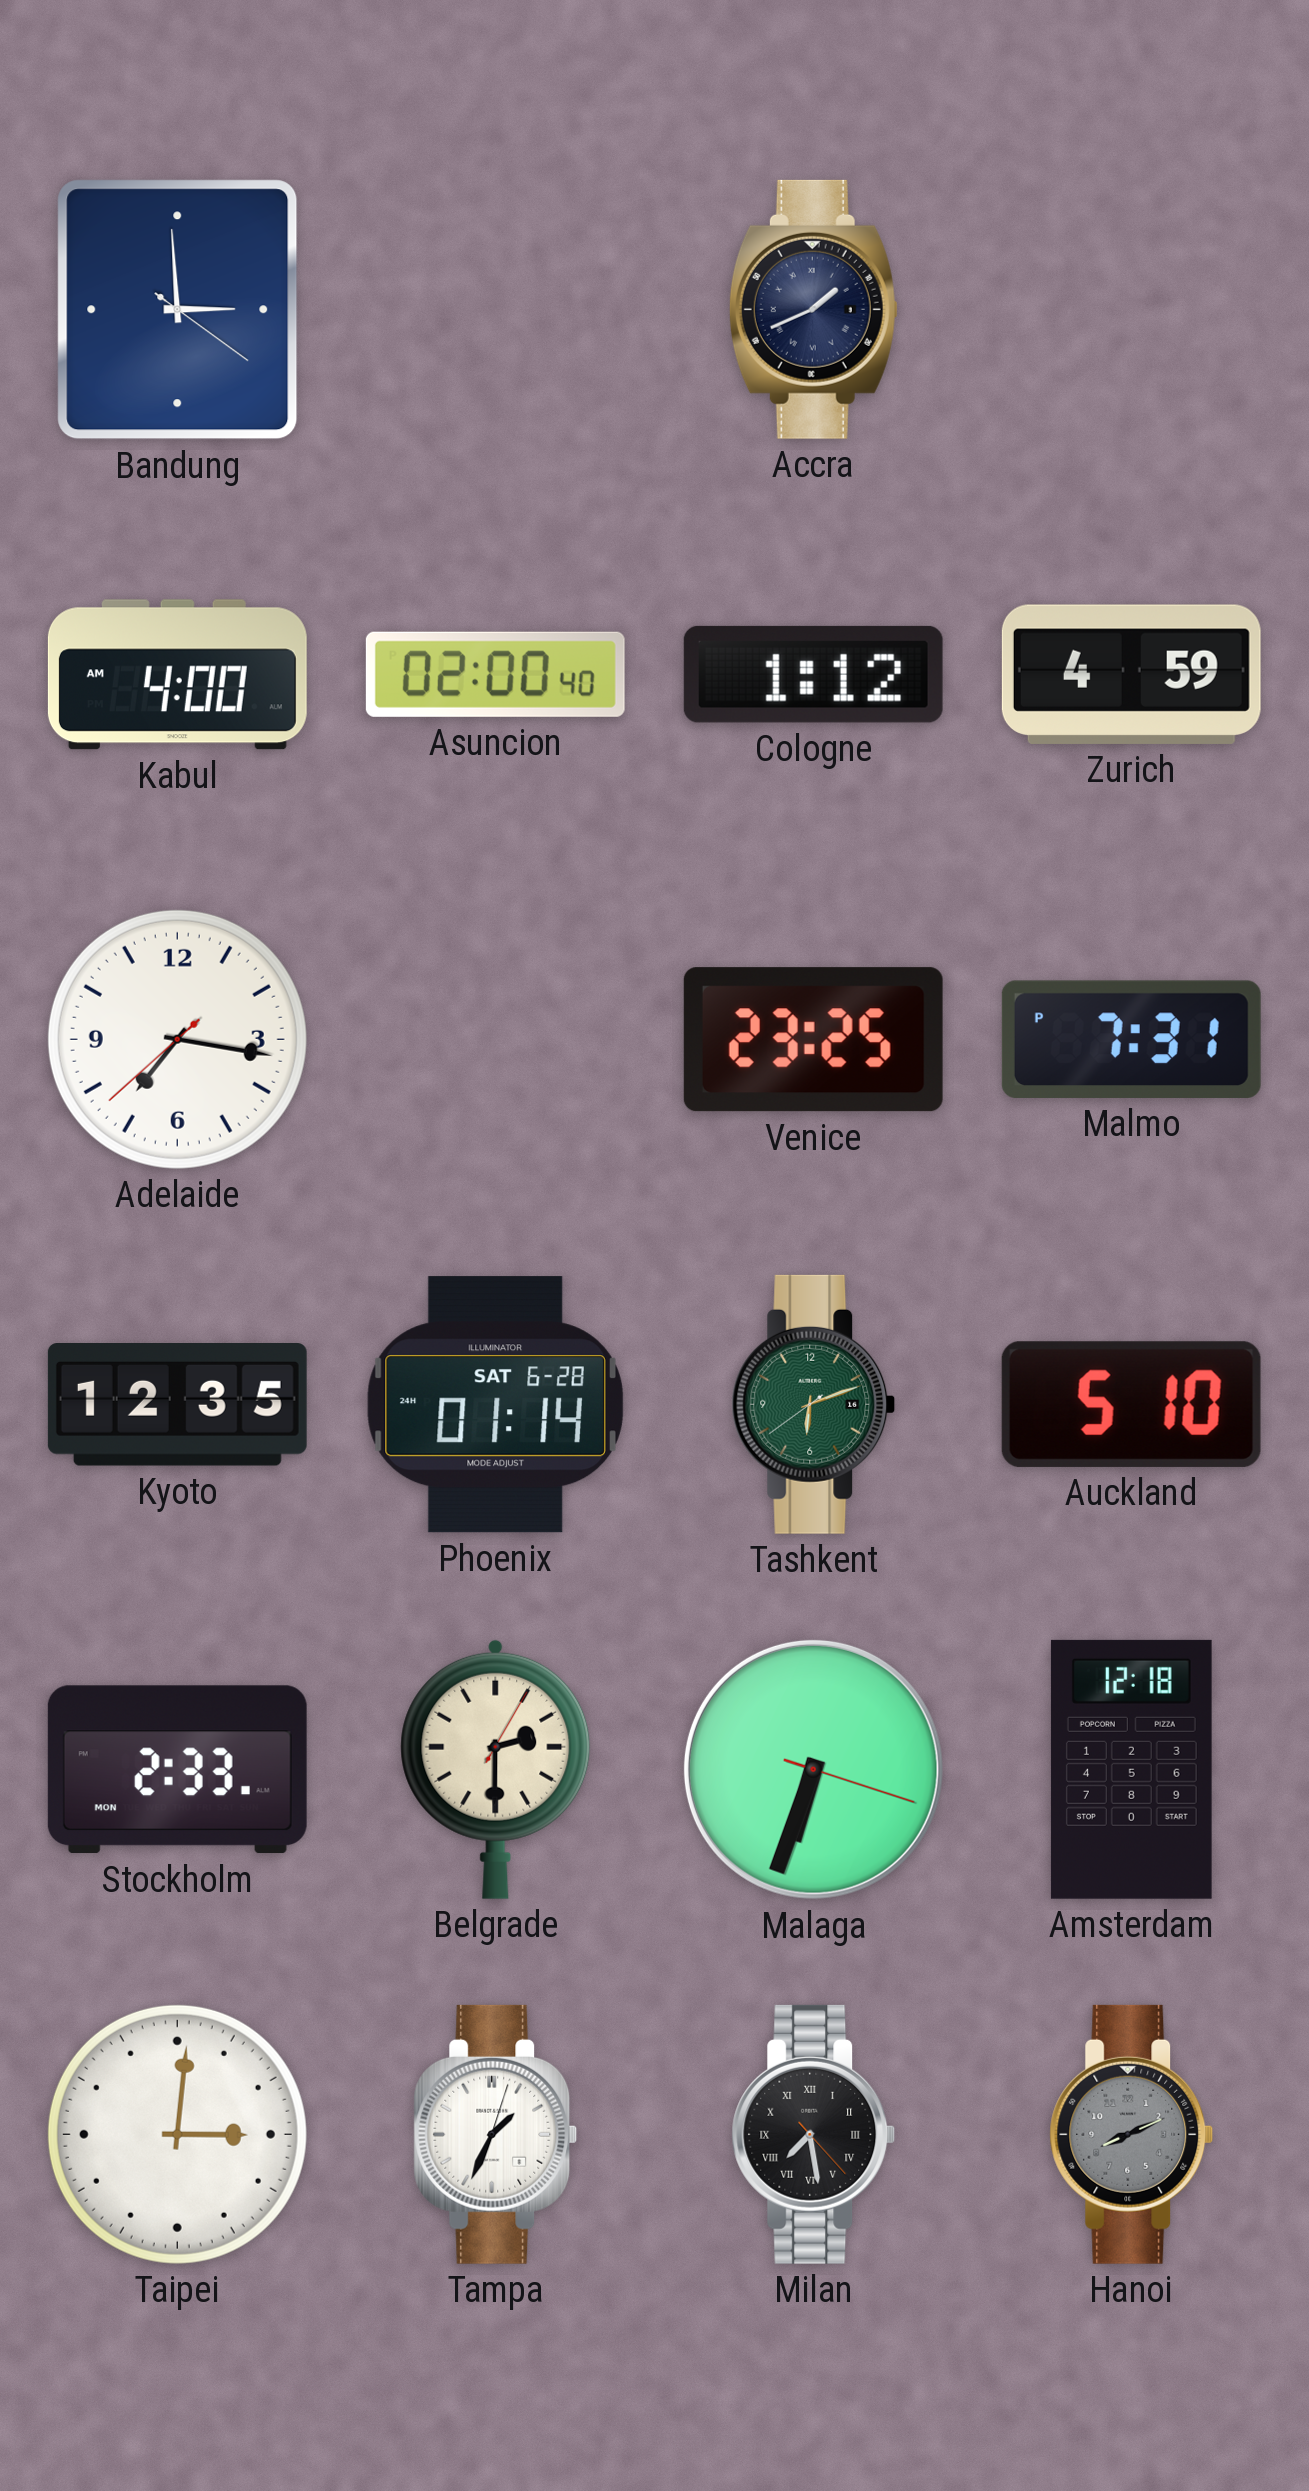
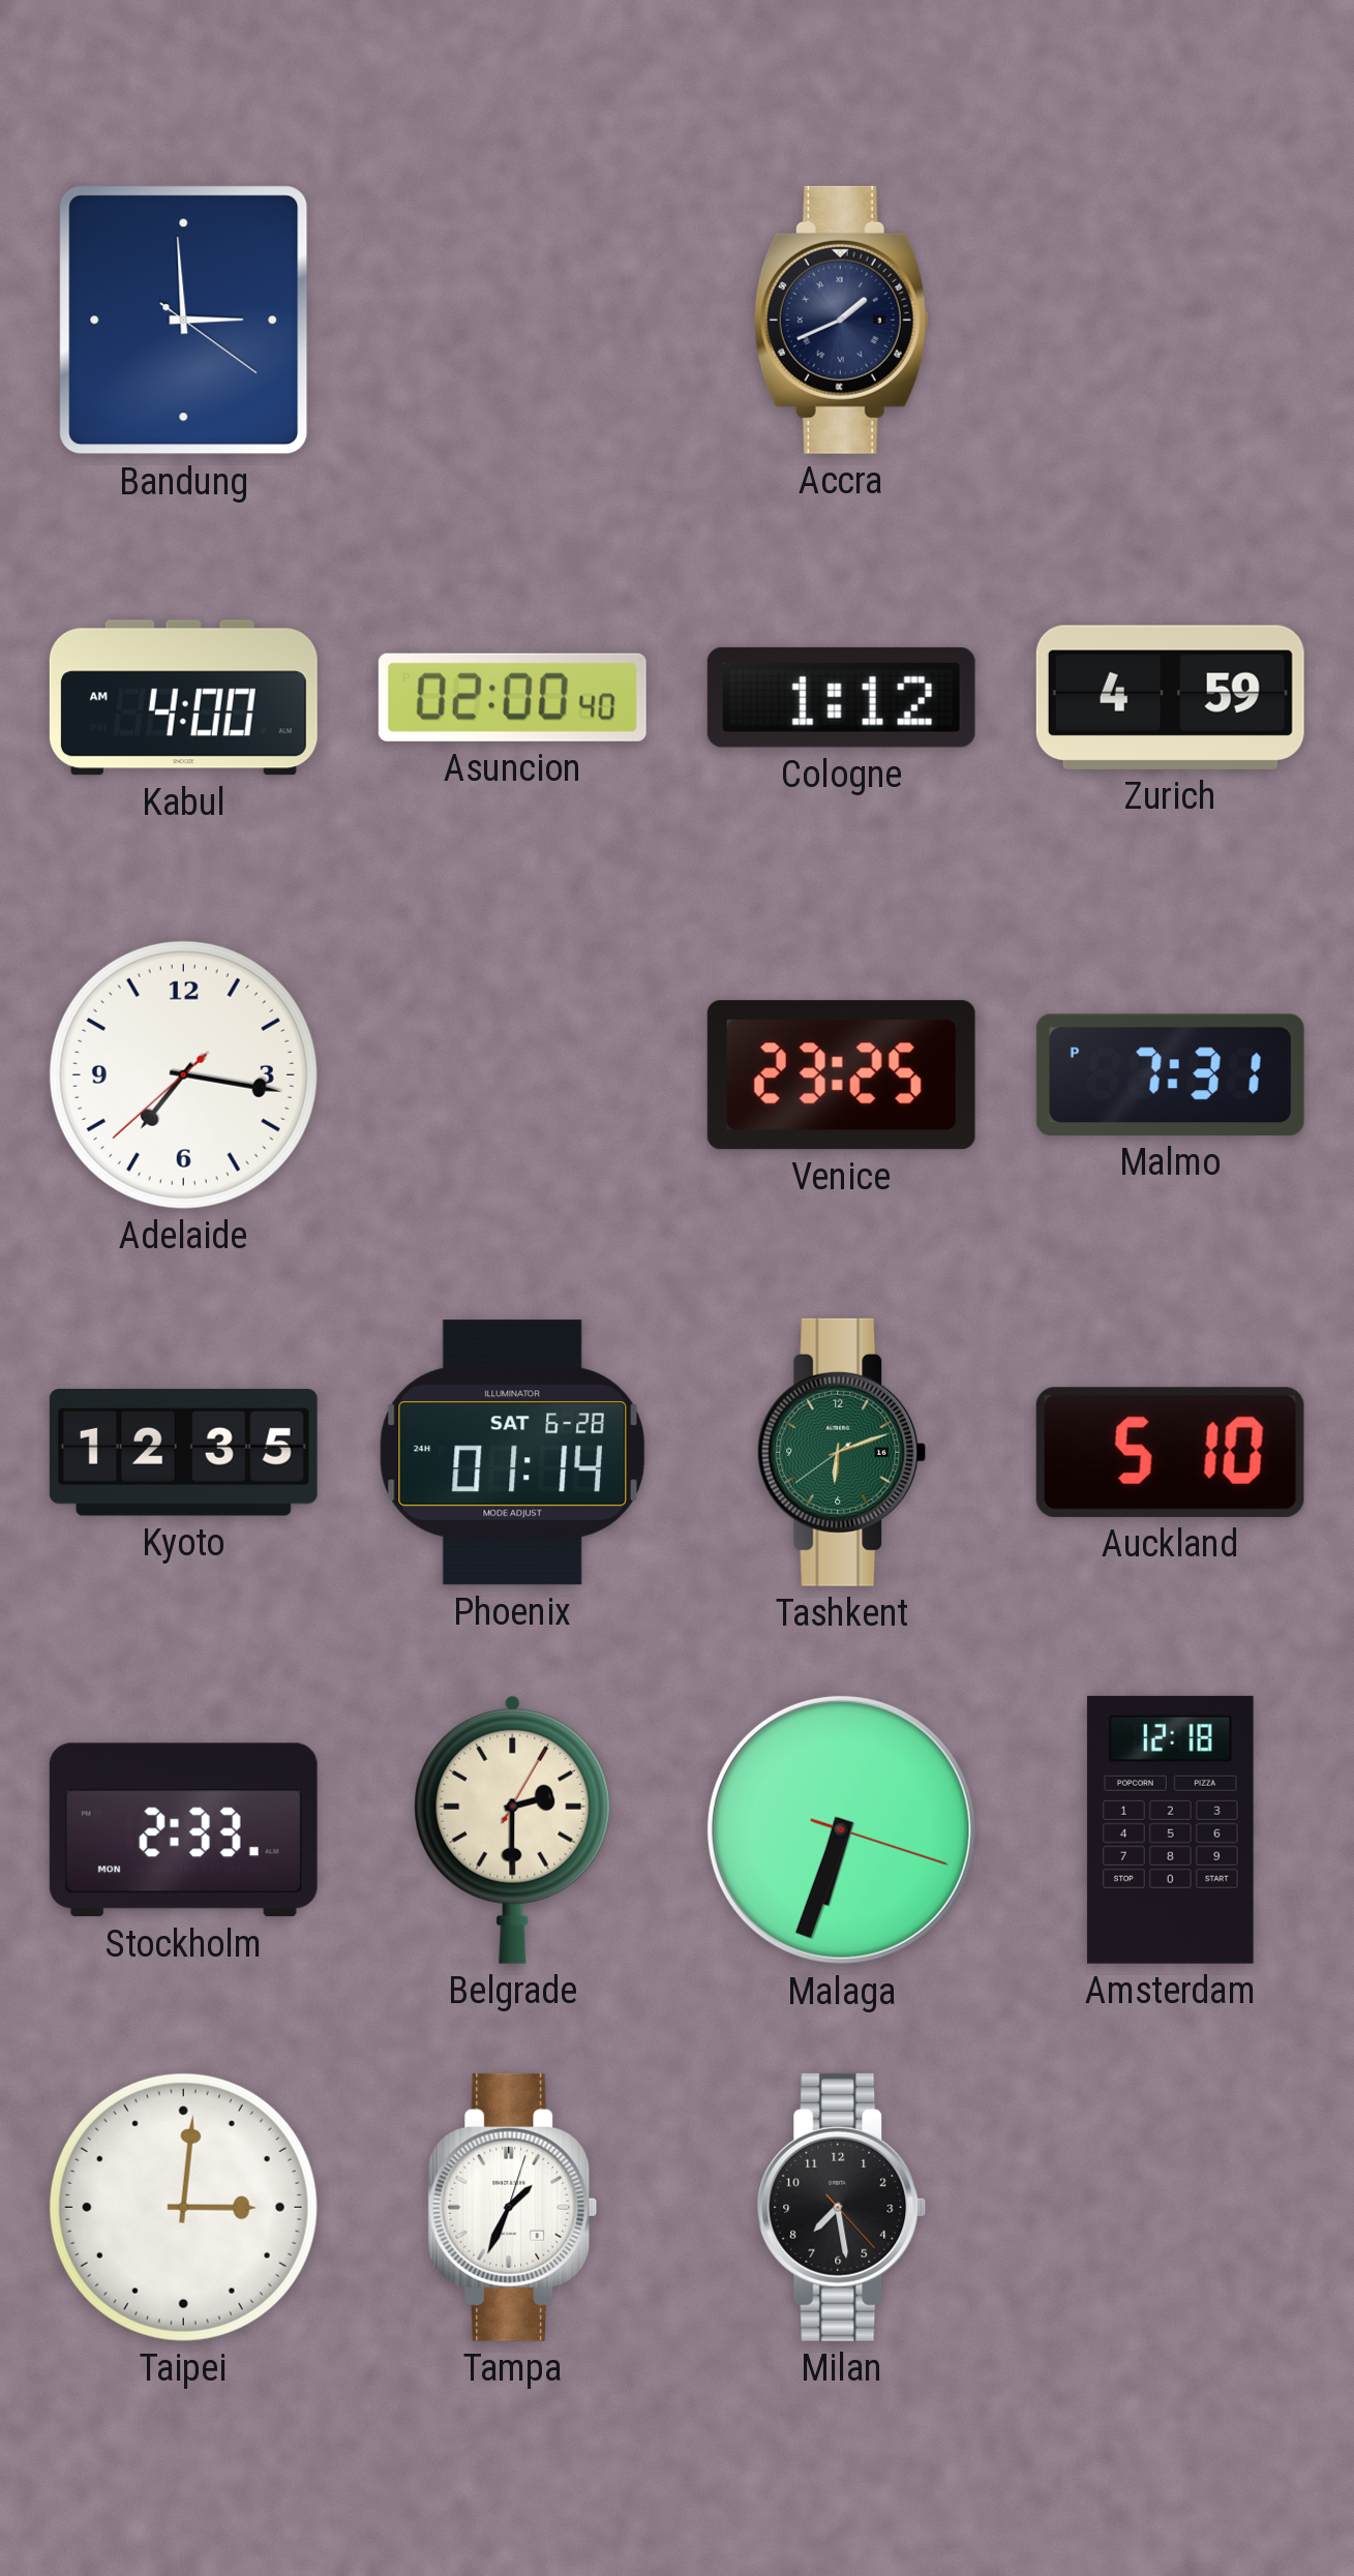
Milan numerals: Roman -> Arabic
Hanoi: 8:11 -> none
